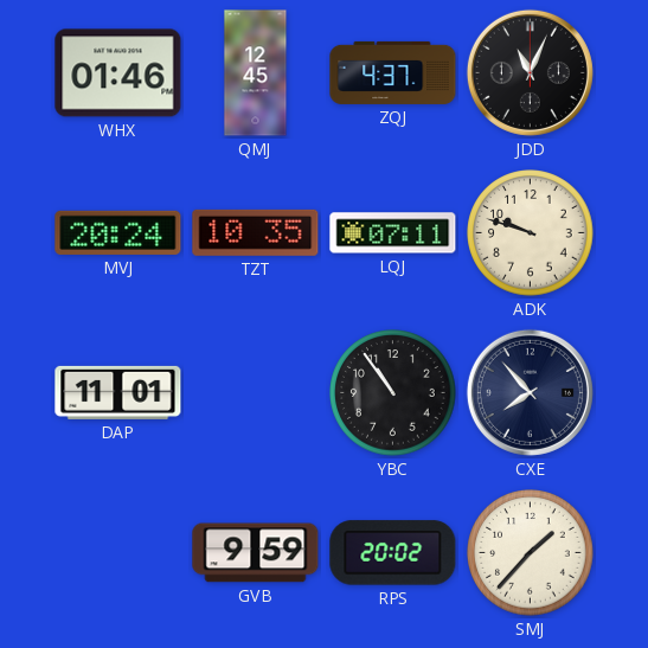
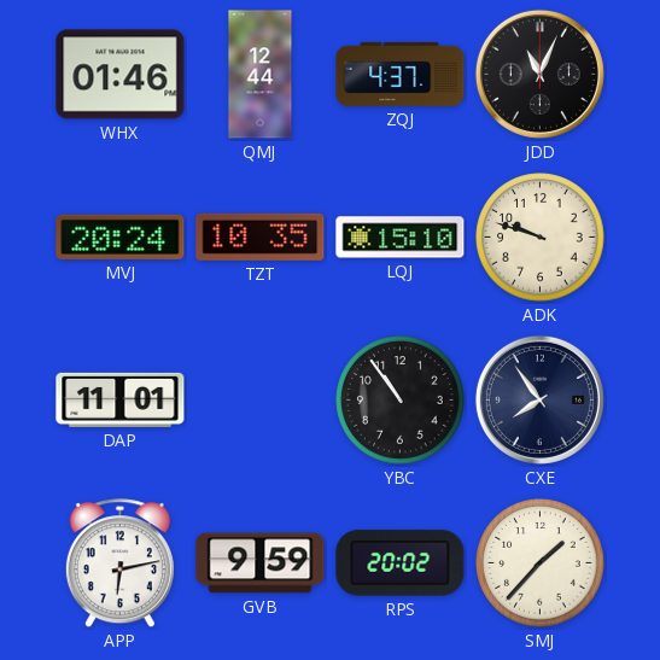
QMJ: 12:45 -> 12:44
LQJ: 07:11 -> 15:10
CXE: 7:53 -> 7:54
APP: none -> 6:13
